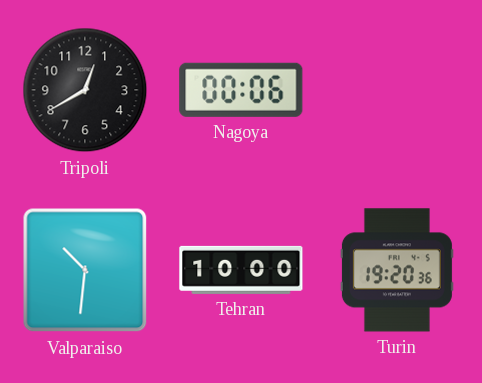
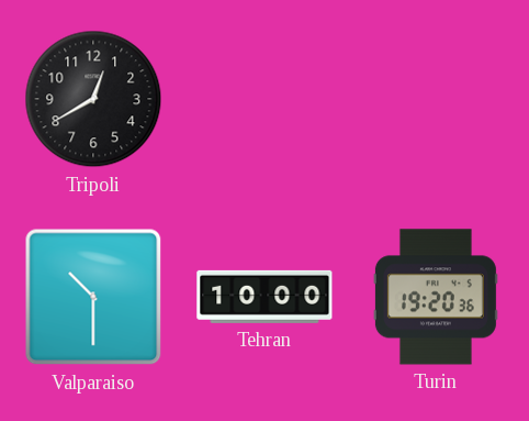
Nagoya: 00:06 -> none
Valparaiso: 10:31 -> 10:30
